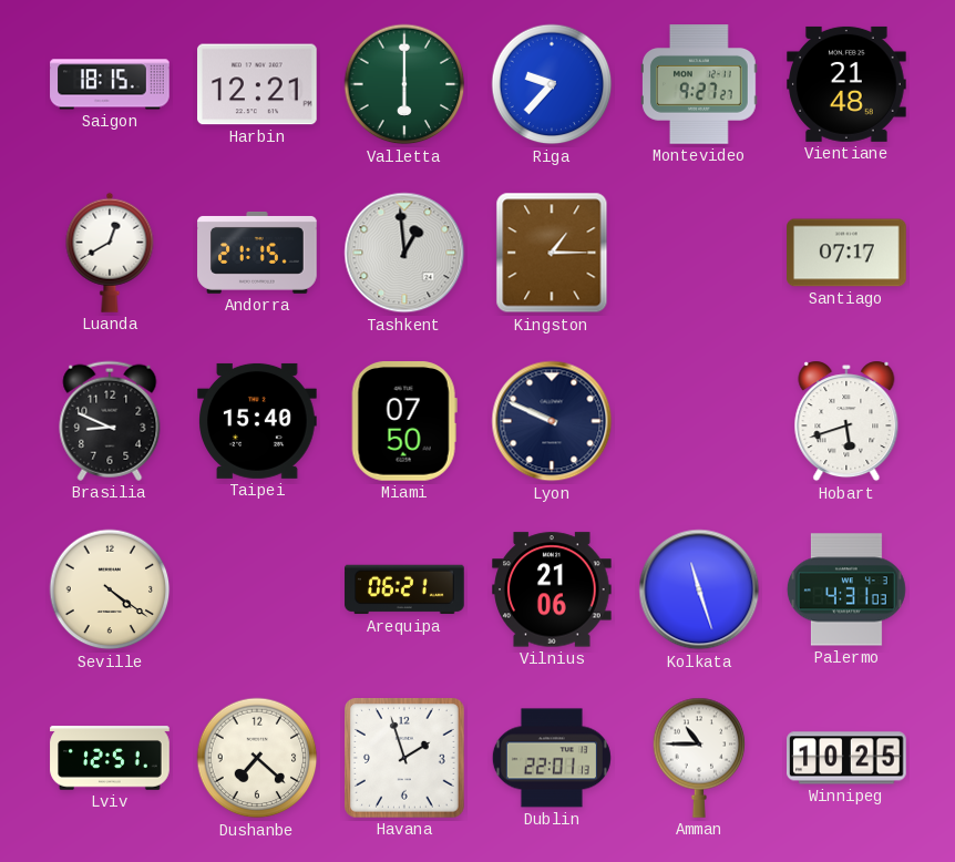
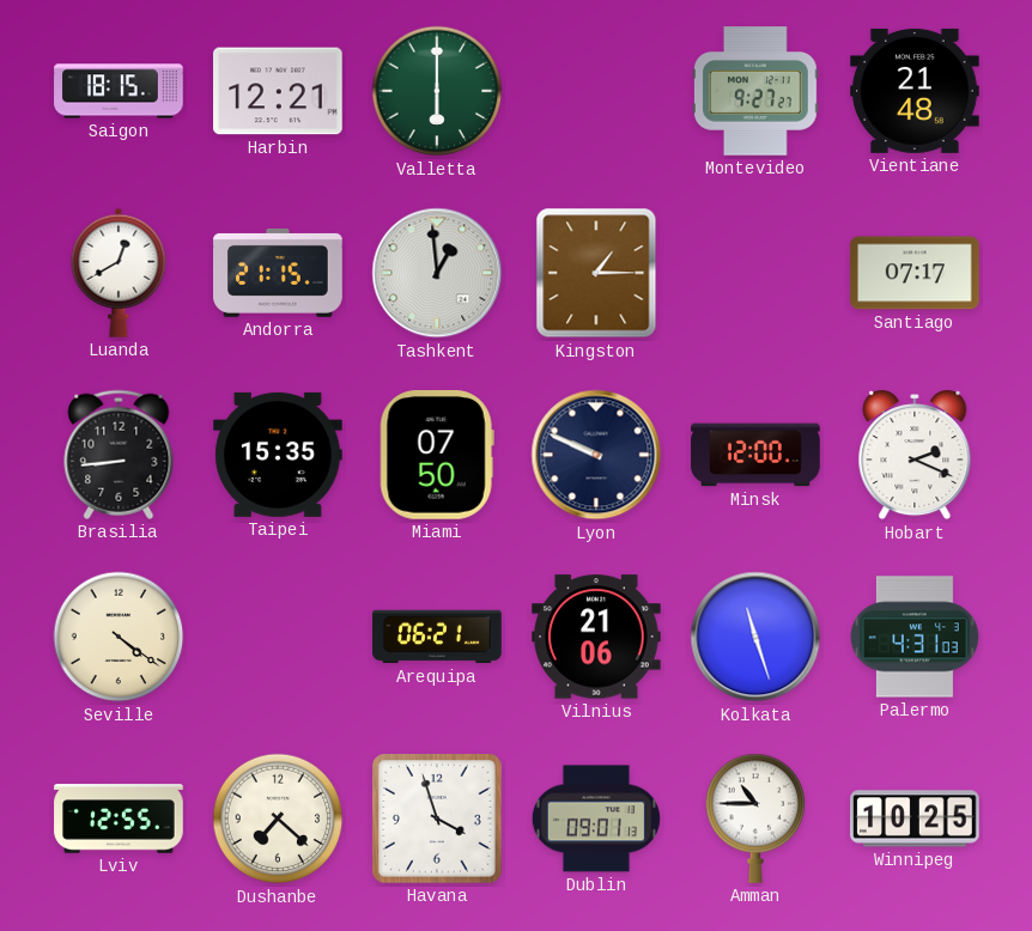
Riga: 9:37 -> none
Brasilia: 8:49 -> 8:44
Taipei: 15:40 -> 15:35
Minsk: none -> 12:00
Hobart: 5:42 -> 2:19
Lviv: 12:51 -> 12:55
Havana: 1:57 -> 3:57
Dublin: 22:01 -> 09:01
